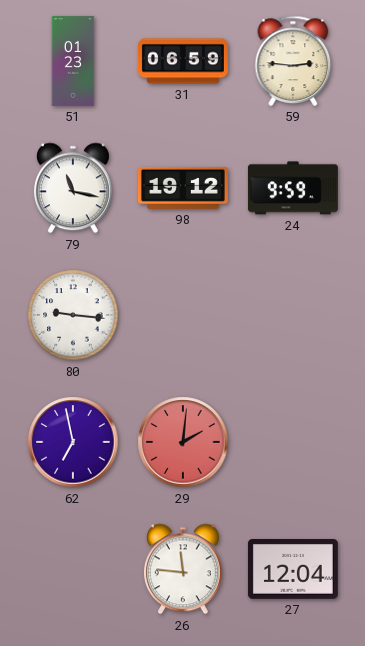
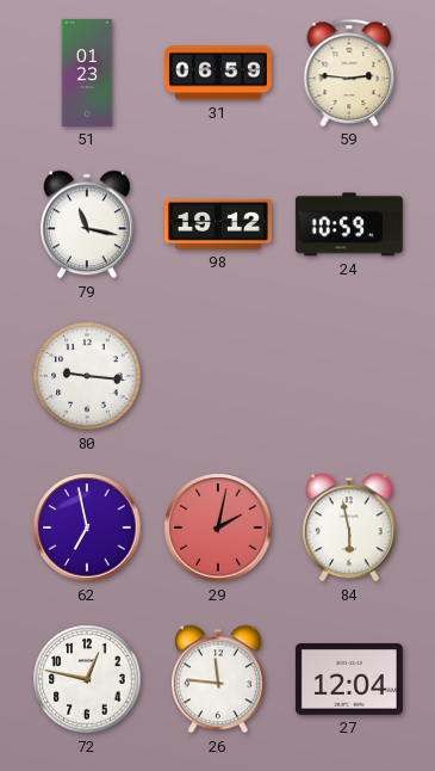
24: 9:59 -> 10:59
29: 2:01 -> 2:02
84: none -> 5:58
72: none -> 12:47
